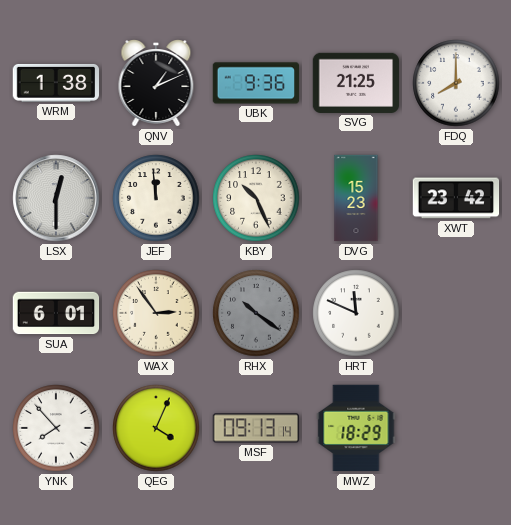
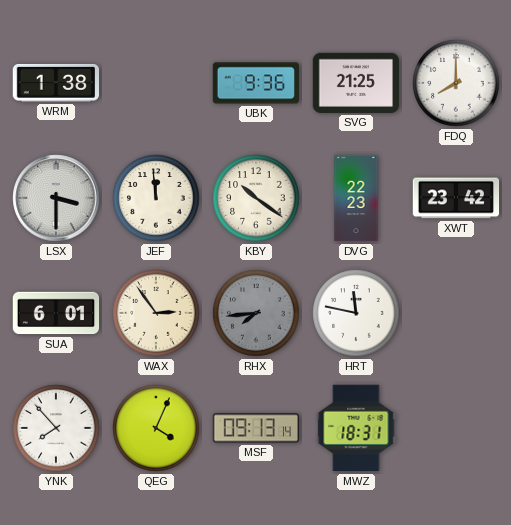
QNV: 1:11 -> none
LSX: 12:30 -> 3:30
KBY: 10:26 -> 10:21
DVG: 15:23 -> 22:23
RHX: 10:21 -> 7:44
HRT: 11:49 -> 11:47
MWZ: 18:29 -> 18:31
